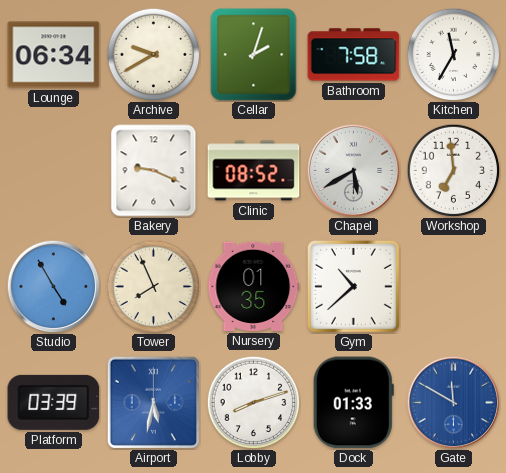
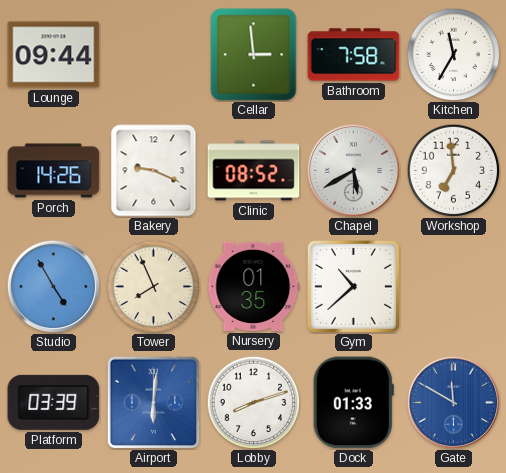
Lounge: 06:34 -> 09:44
Archive: 9:40 -> none
Cellar: 2:03 -> 2:59
Porch: none -> 14:26
Airport: 5:32 -> 6:01
